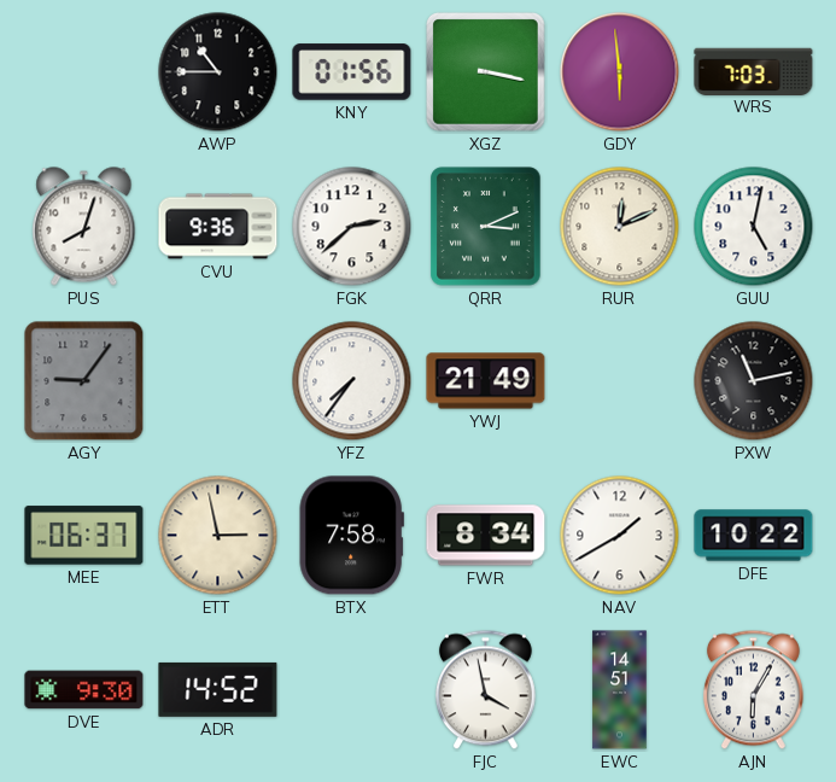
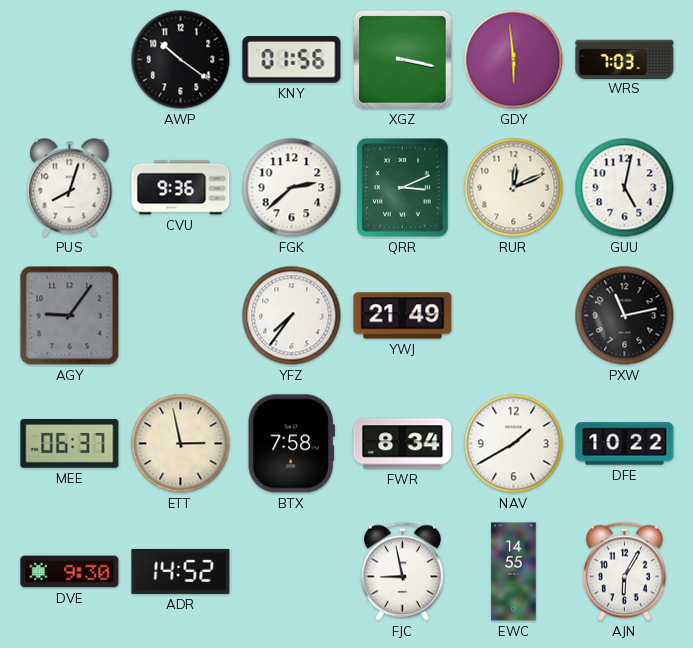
AWP: 10:45 -> 10:21
FJC: 3:58 -> 8:58
EWC: 14:51 -> 14:55
